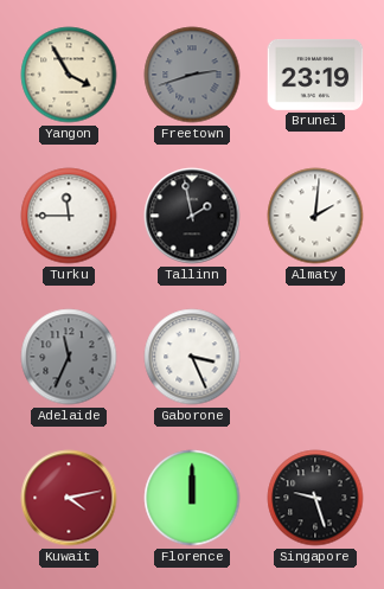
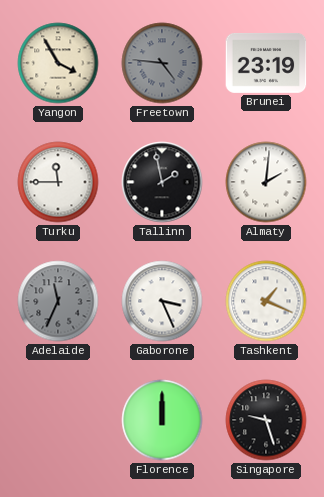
Freetown: 2:42 -> 4:46
Tashkent: none -> 1:19
Kuwait: 4:13 -> none
